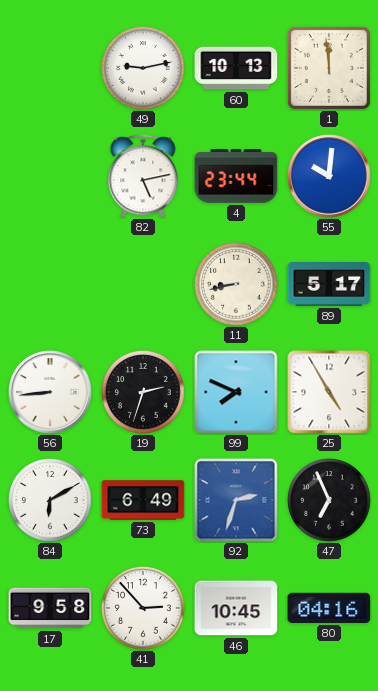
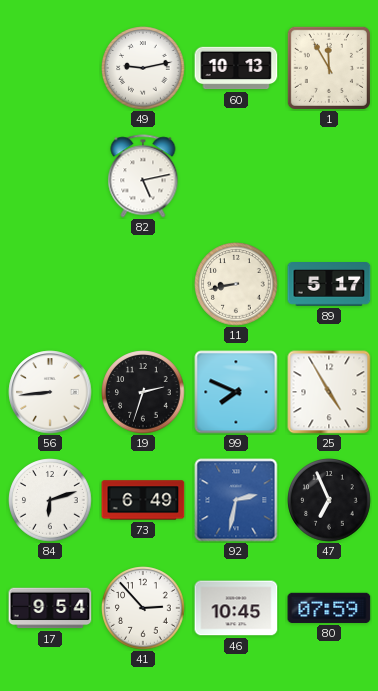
1: 11:59 -> 11:55
4: 23:44 -> none
55: 10:01 -> none
84: 6:10 -> 6:12
92: 2:33 -> 2:32
17: 9:58 -> 9:54
80: 04:16 -> 07:59
